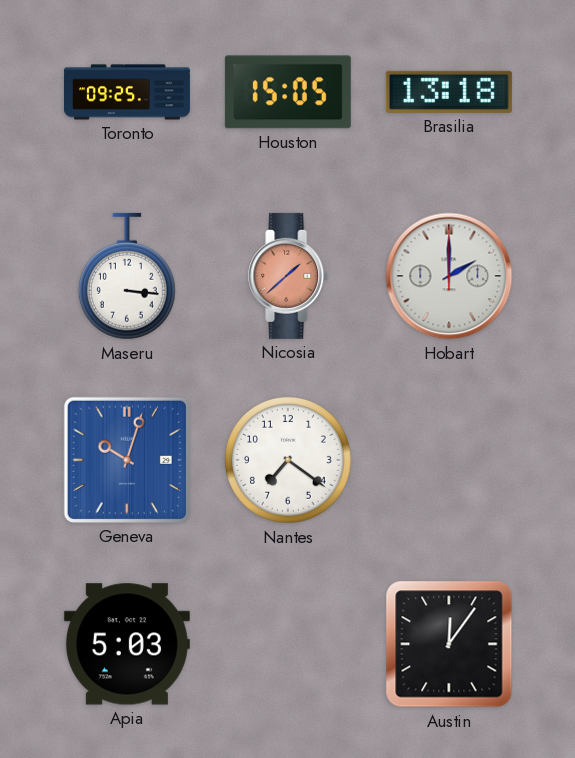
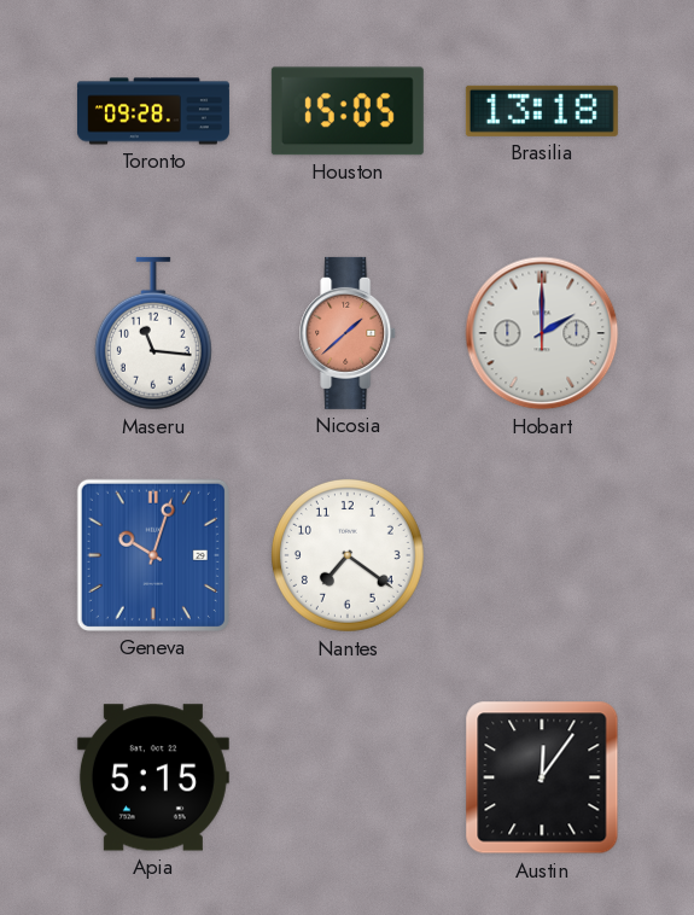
Toronto: 09:25 -> 09:28
Maseru: 3:16 -> 11:16
Apia: 5:03 -> 5:15
